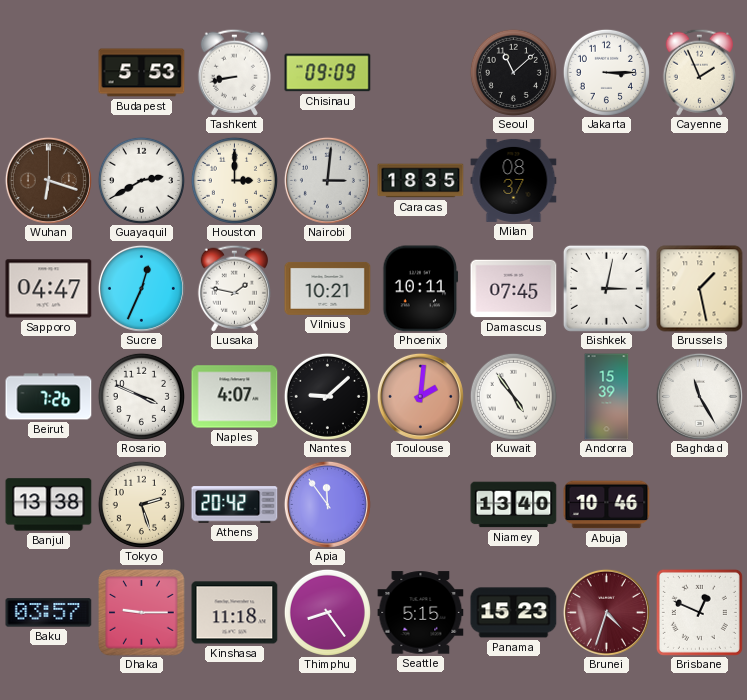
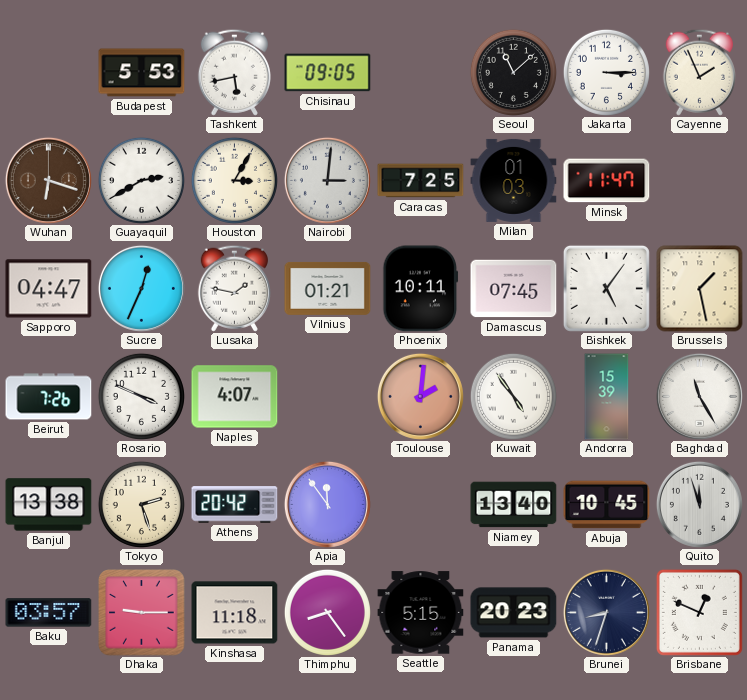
Tashkent: 8:43 -> 5:43
Chisinau: 09:09 -> 09:05
Houston: 3:00 -> 3:05
Caracas: 18:35 -> 7:25
Milan: 08:37 -> 01:03
Minsk: none -> 11:47
Vilnius: 10:21 -> 01:21
Bishkek: 3:02 -> 5:06
Nantes: 9:08 -> none
Abuja: 10:46 -> 10:45
Quito: none -> 11:57
Panama: 15:23 -> 20:23
Brunei: 4:33 -> 8:33
Brunei dial: burgundy -> navy
